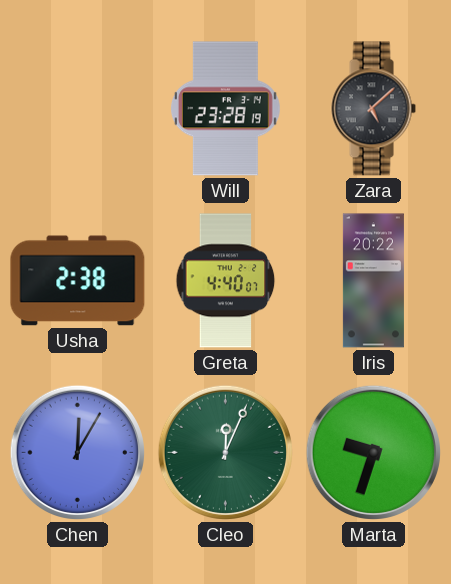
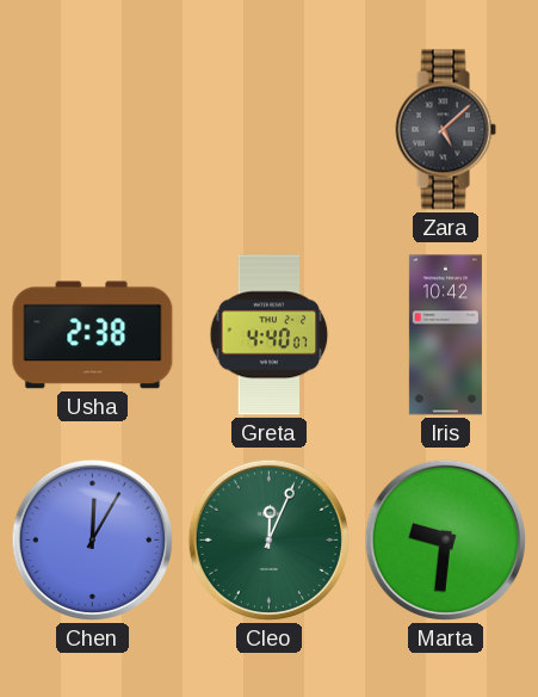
Will: 23:28 -> none
Iris: 20:22 -> 10:42
Marta: 9:33 -> 9:31
